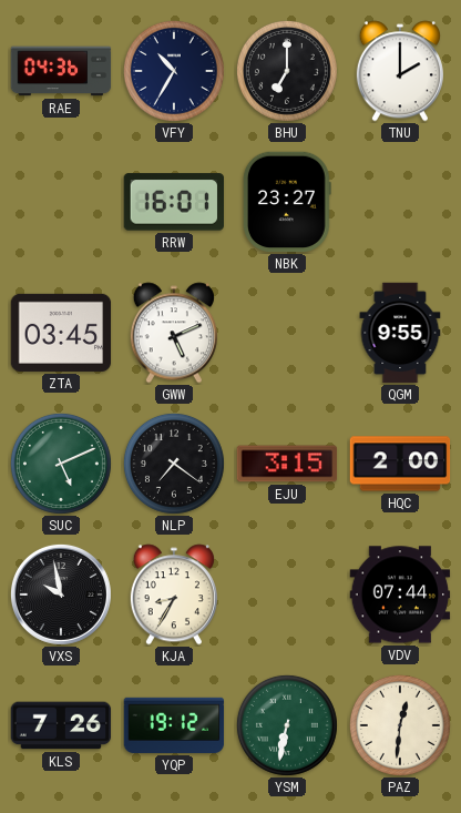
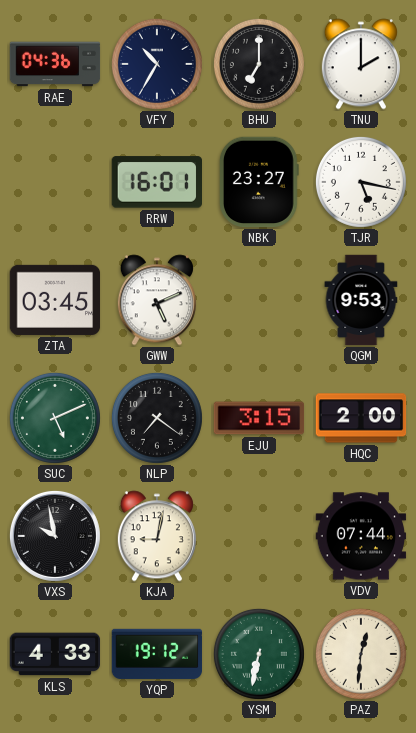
TJR: none -> 5:17
QGM: 9:55 -> 9:53
KJA: 8:35 -> 9:02
KLS: 7:26 -> 4:33
